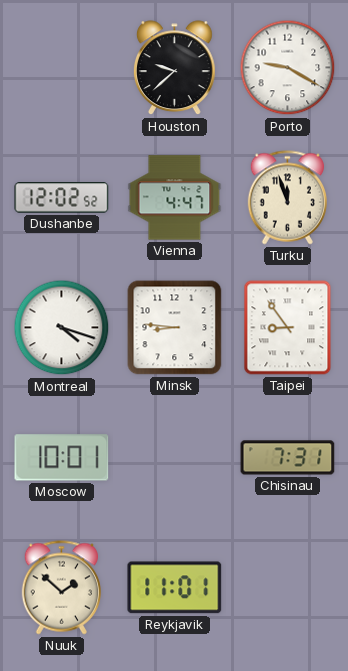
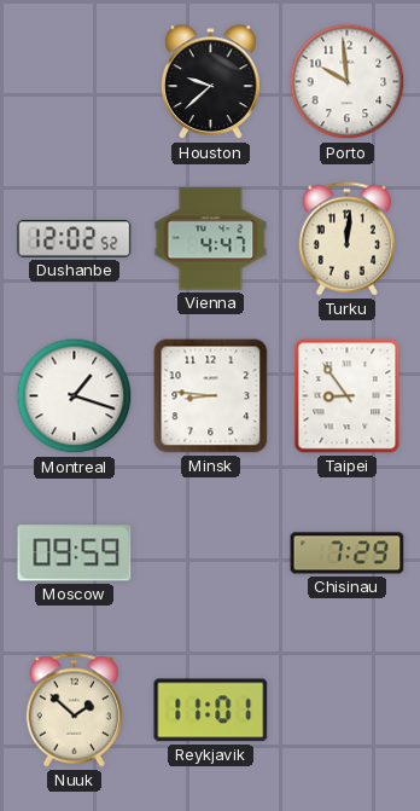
Porto: 9:20 -> 9:59
Turku: 11:57 -> 12:01
Montreal: 4:18 -> 1:18
Moscow: 10:01 -> 09:59
Chisinau: 7:31 -> 7:29
